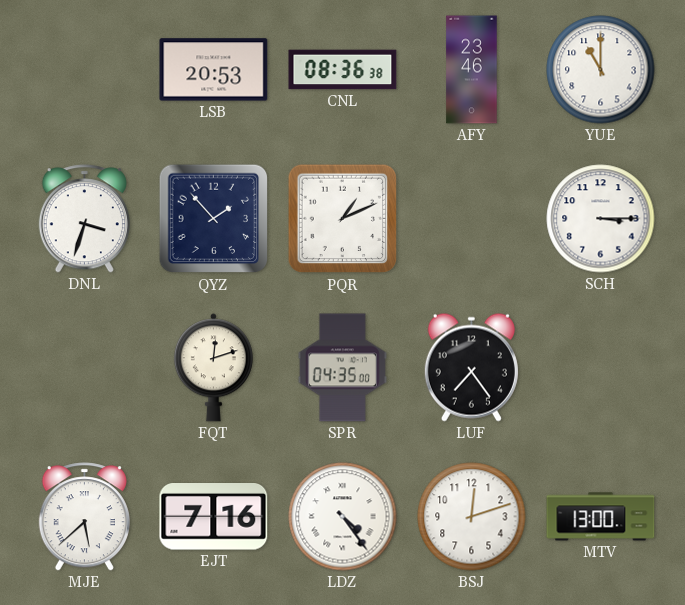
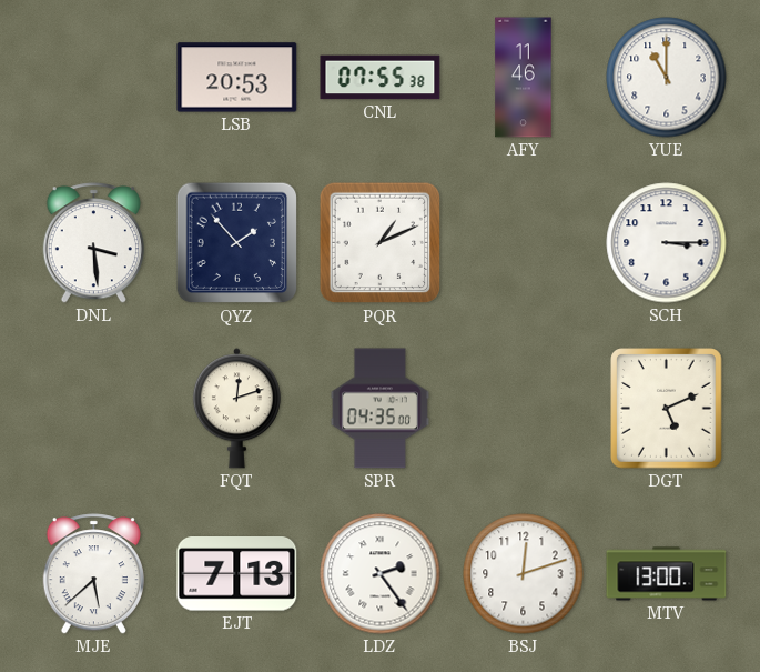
CNL: 08:36 -> 07:55
AFY: 23:46 -> 11:46
DNL: 3:33 -> 3:29
LUF: 7:24 -> none
DGT: none -> 5:11
EJT: 7:16 -> 7:13
LDZ: 4:24 -> 2:24
